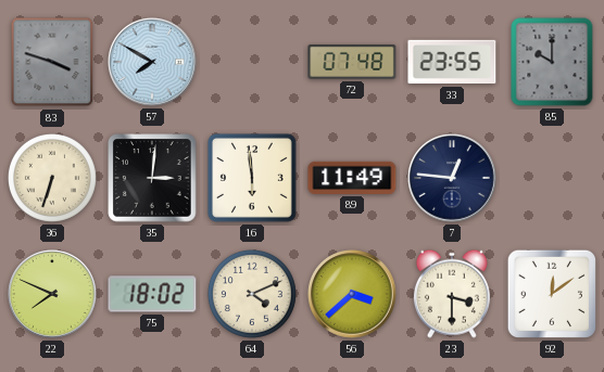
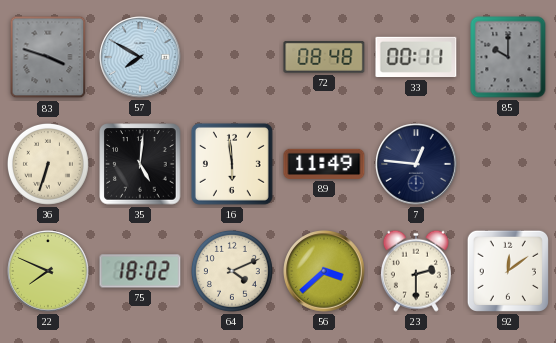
72: 07:48 -> 08:48
33: 23:55 -> 00:11
35: 3:01 -> 5:01
23: 3:30 -> 2:30
